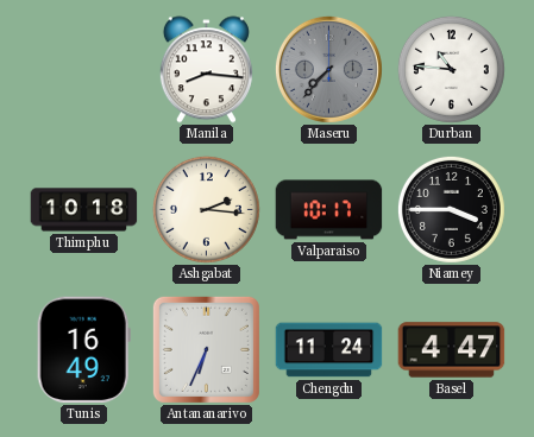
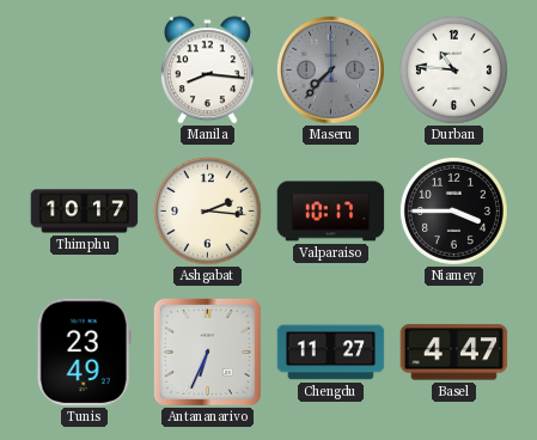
Thimphu: 10:18 -> 10:17
Tunis: 16:49 -> 23:49
Chengdu: 11:24 -> 11:27
